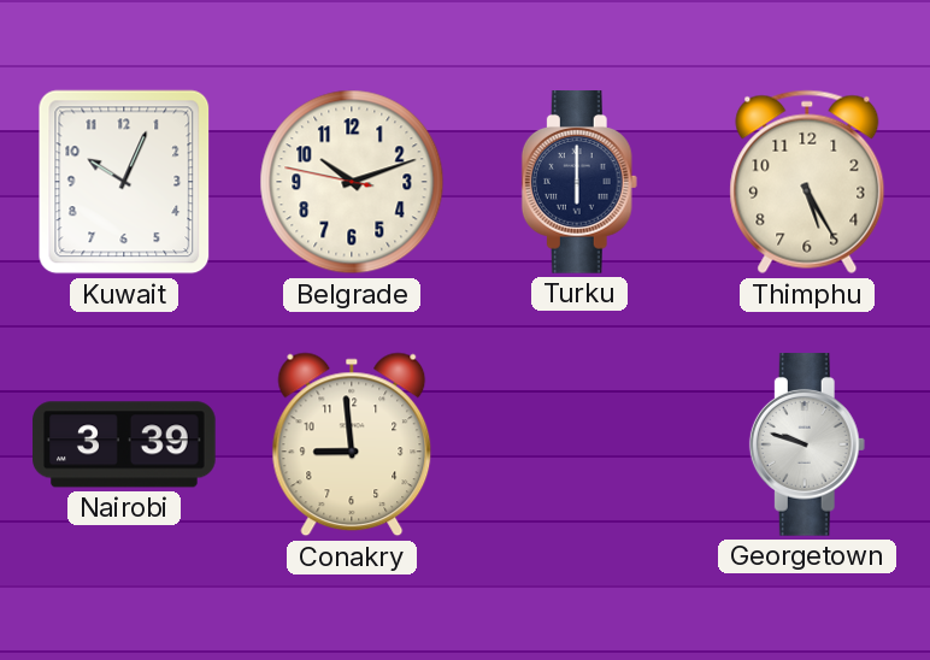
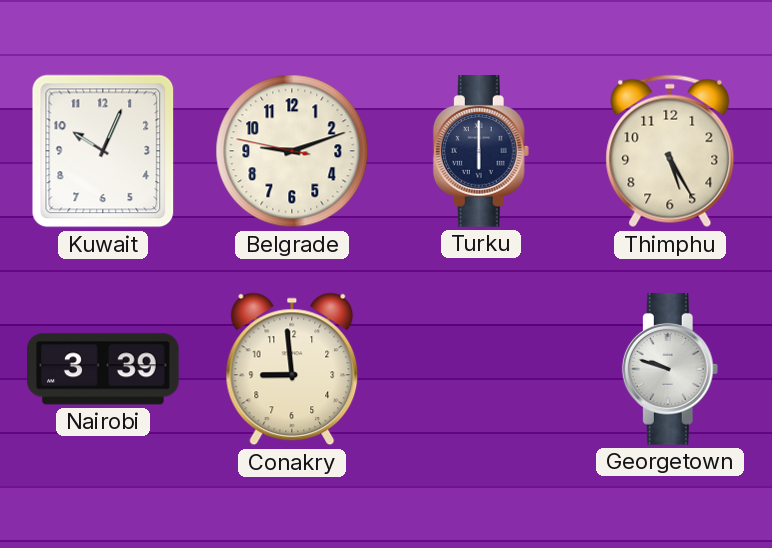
Belgrade: 10:11 -> 9:11
